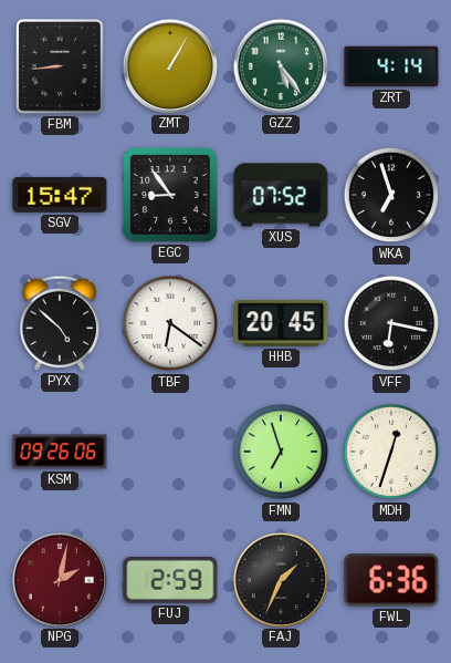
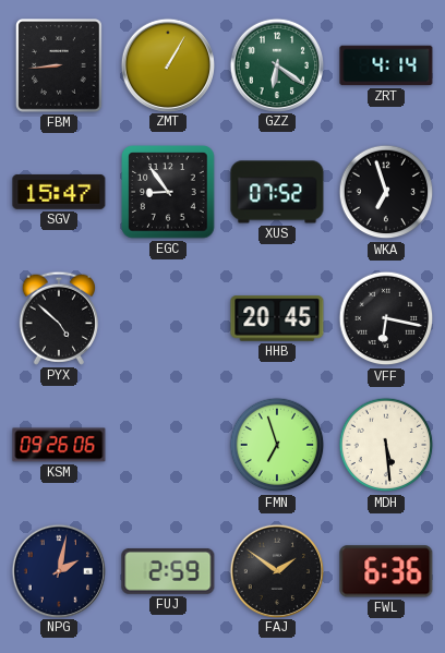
GZZ: 5:24 -> 6:21
TBF: 6:21 -> none
MDH: 12:33 -> 5:29
NPG dial: burgundy -> navy
FAJ: 1:34 -> 1:51
